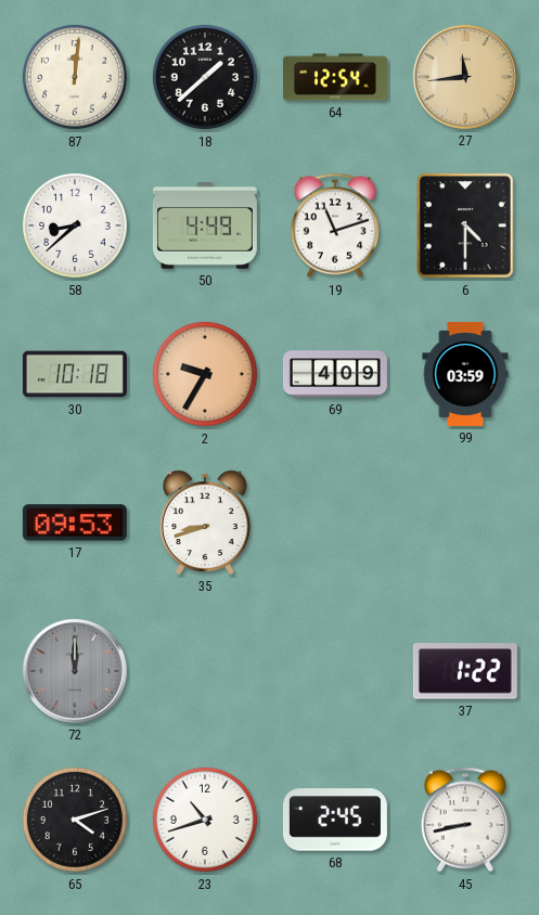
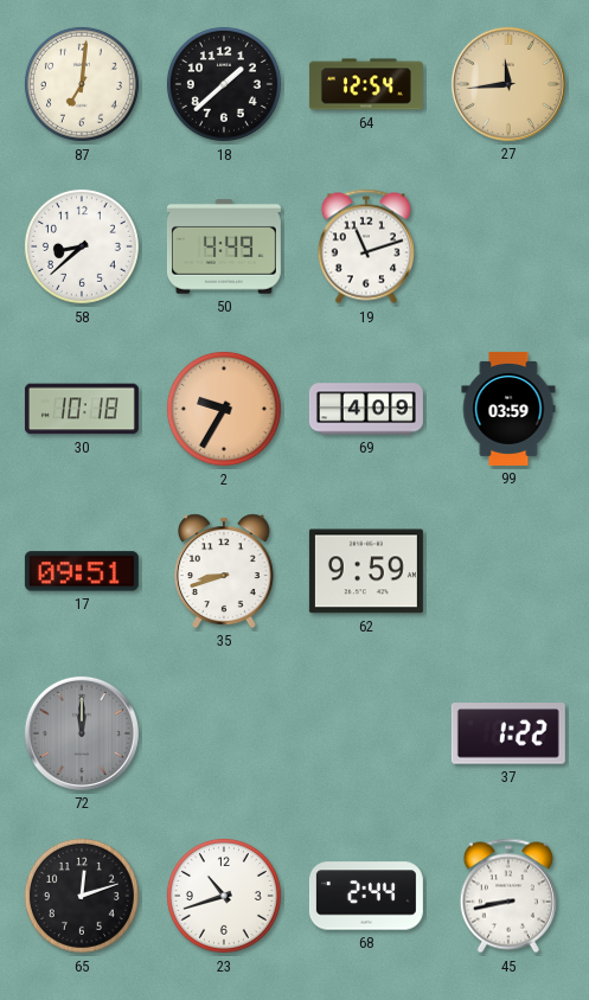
87: 12:01 -> 7:01
6: 4:30 -> none
17: 09:53 -> 09:51
62: none -> 9:59
65: 4:12 -> 12:12
68: 2:45 -> 2:44
